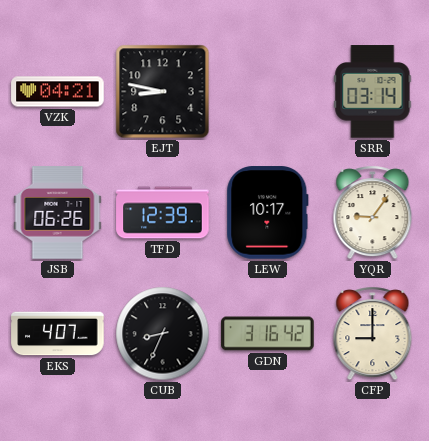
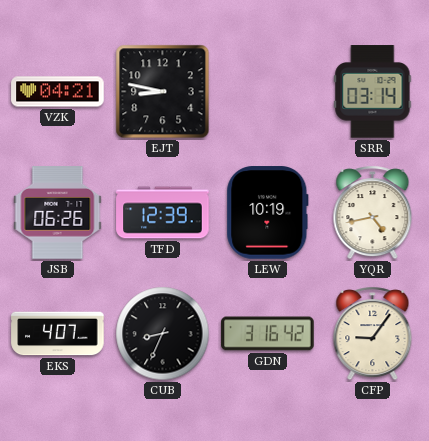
LEW: 10:17 -> 10:19
YQR: 9:06 -> 4:43
CFP: 9:00 -> 9:06
